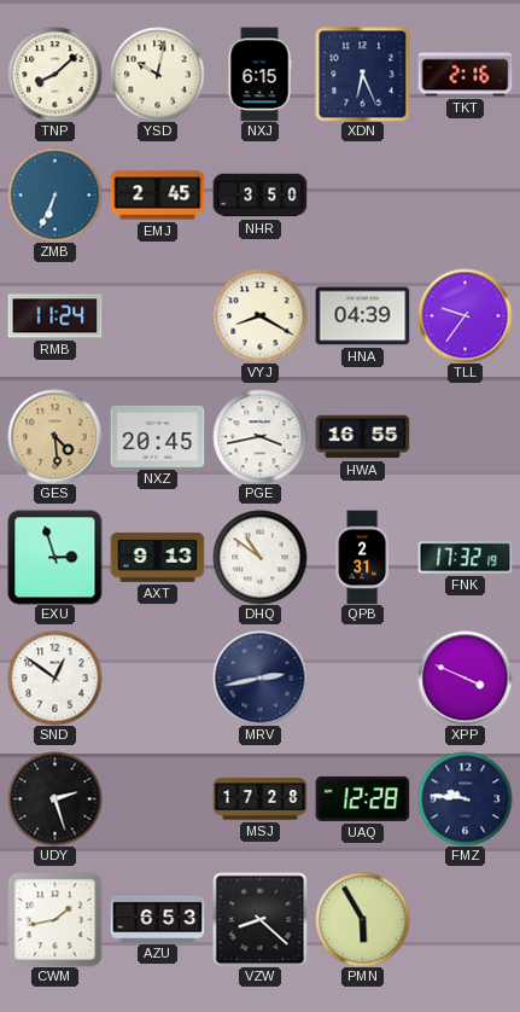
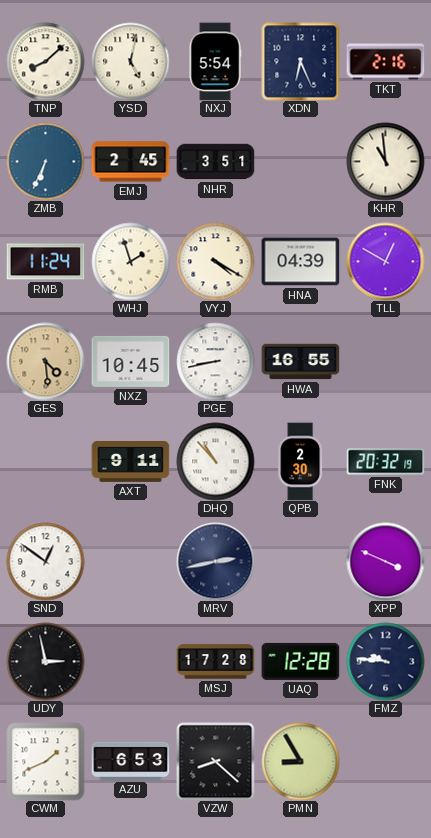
YSD: 10:02 -> 5:02
NXJ: 6:15 -> 5:54
NHR: 3:50 -> 3:51
KHR: none -> 10:59
WHJ: none -> 1:57
VYJ: 8:20 -> 4:20
TLL: 9:36 -> 12:50
NXZ: 20:45 -> 10:45
PGE: 3:43 -> 8:43
EXU: 2:57 -> none
AXT: 9:13 -> 9:11
DHQ: 10:51 -> 10:53
QPB: 2:31 -> 2:30
FNK: 17:32 -> 20:32
UDY: 2:27 -> 2:58
CWM: 1:43 -> 1:41
PMN: 5:55 -> 8:55
